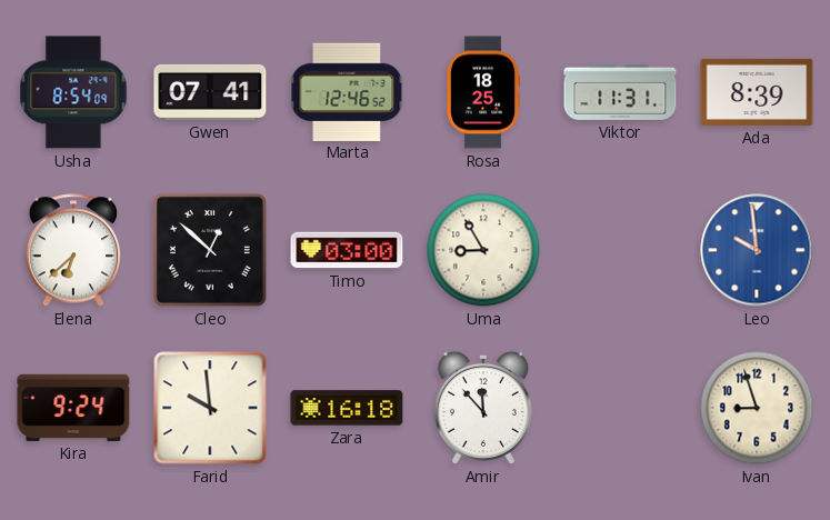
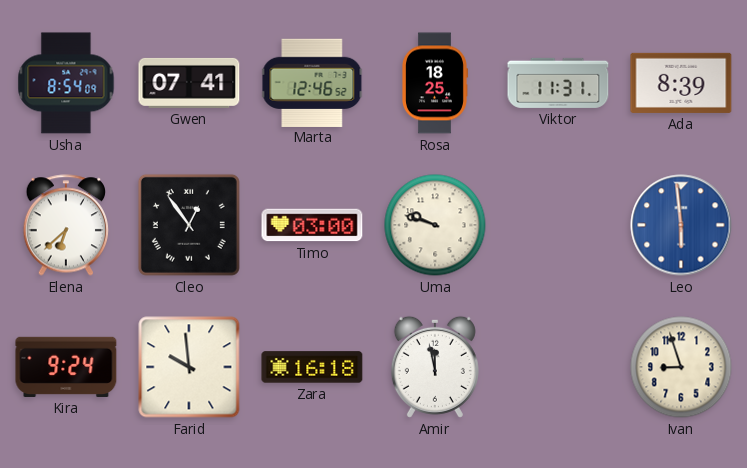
Cleo: 12:52 -> 12:54
Uma: 8:55 -> 9:48
Leo: 9:59 -> 5:59
Amir: 11:53 -> 11:58
